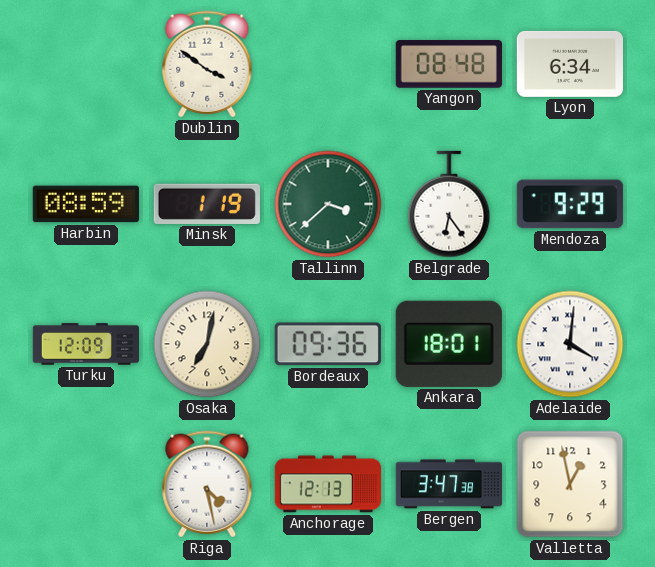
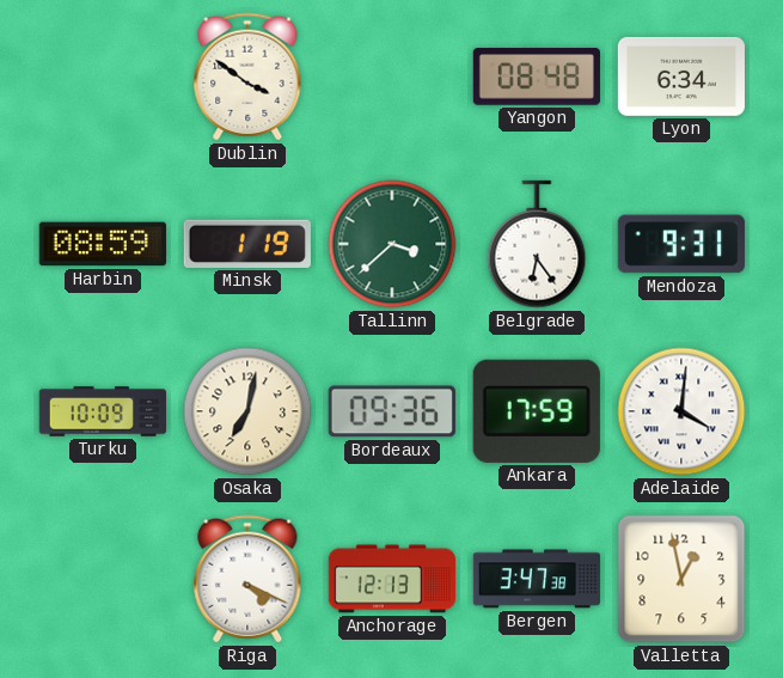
Mendoza: 9:29 -> 9:31
Turku: 12:09 -> 10:09
Ankara: 18:01 -> 17:59
Riga: 4:28 -> 4:19
